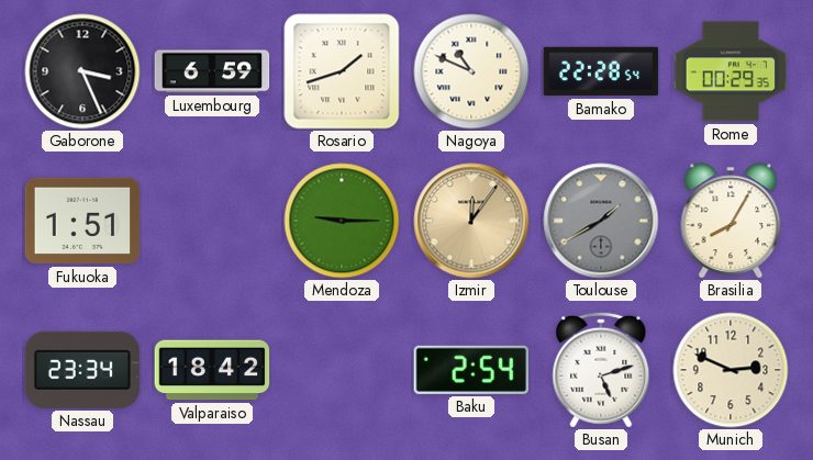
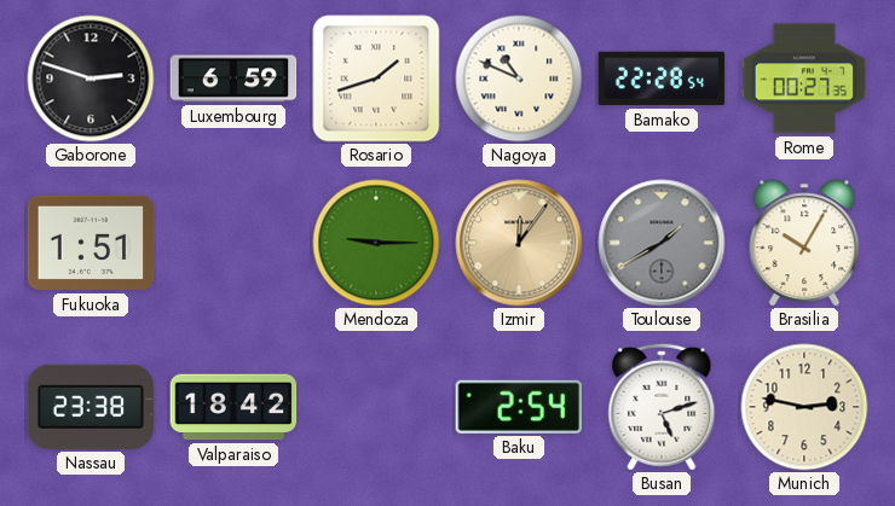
Gaborone: 3:26 -> 2:48
Rome: 00:29 -> 00:27
Brasilia: 8:05 -> 10:05
Nassau: 23:34 -> 23:38
Munich: 2:49 -> 2:47
